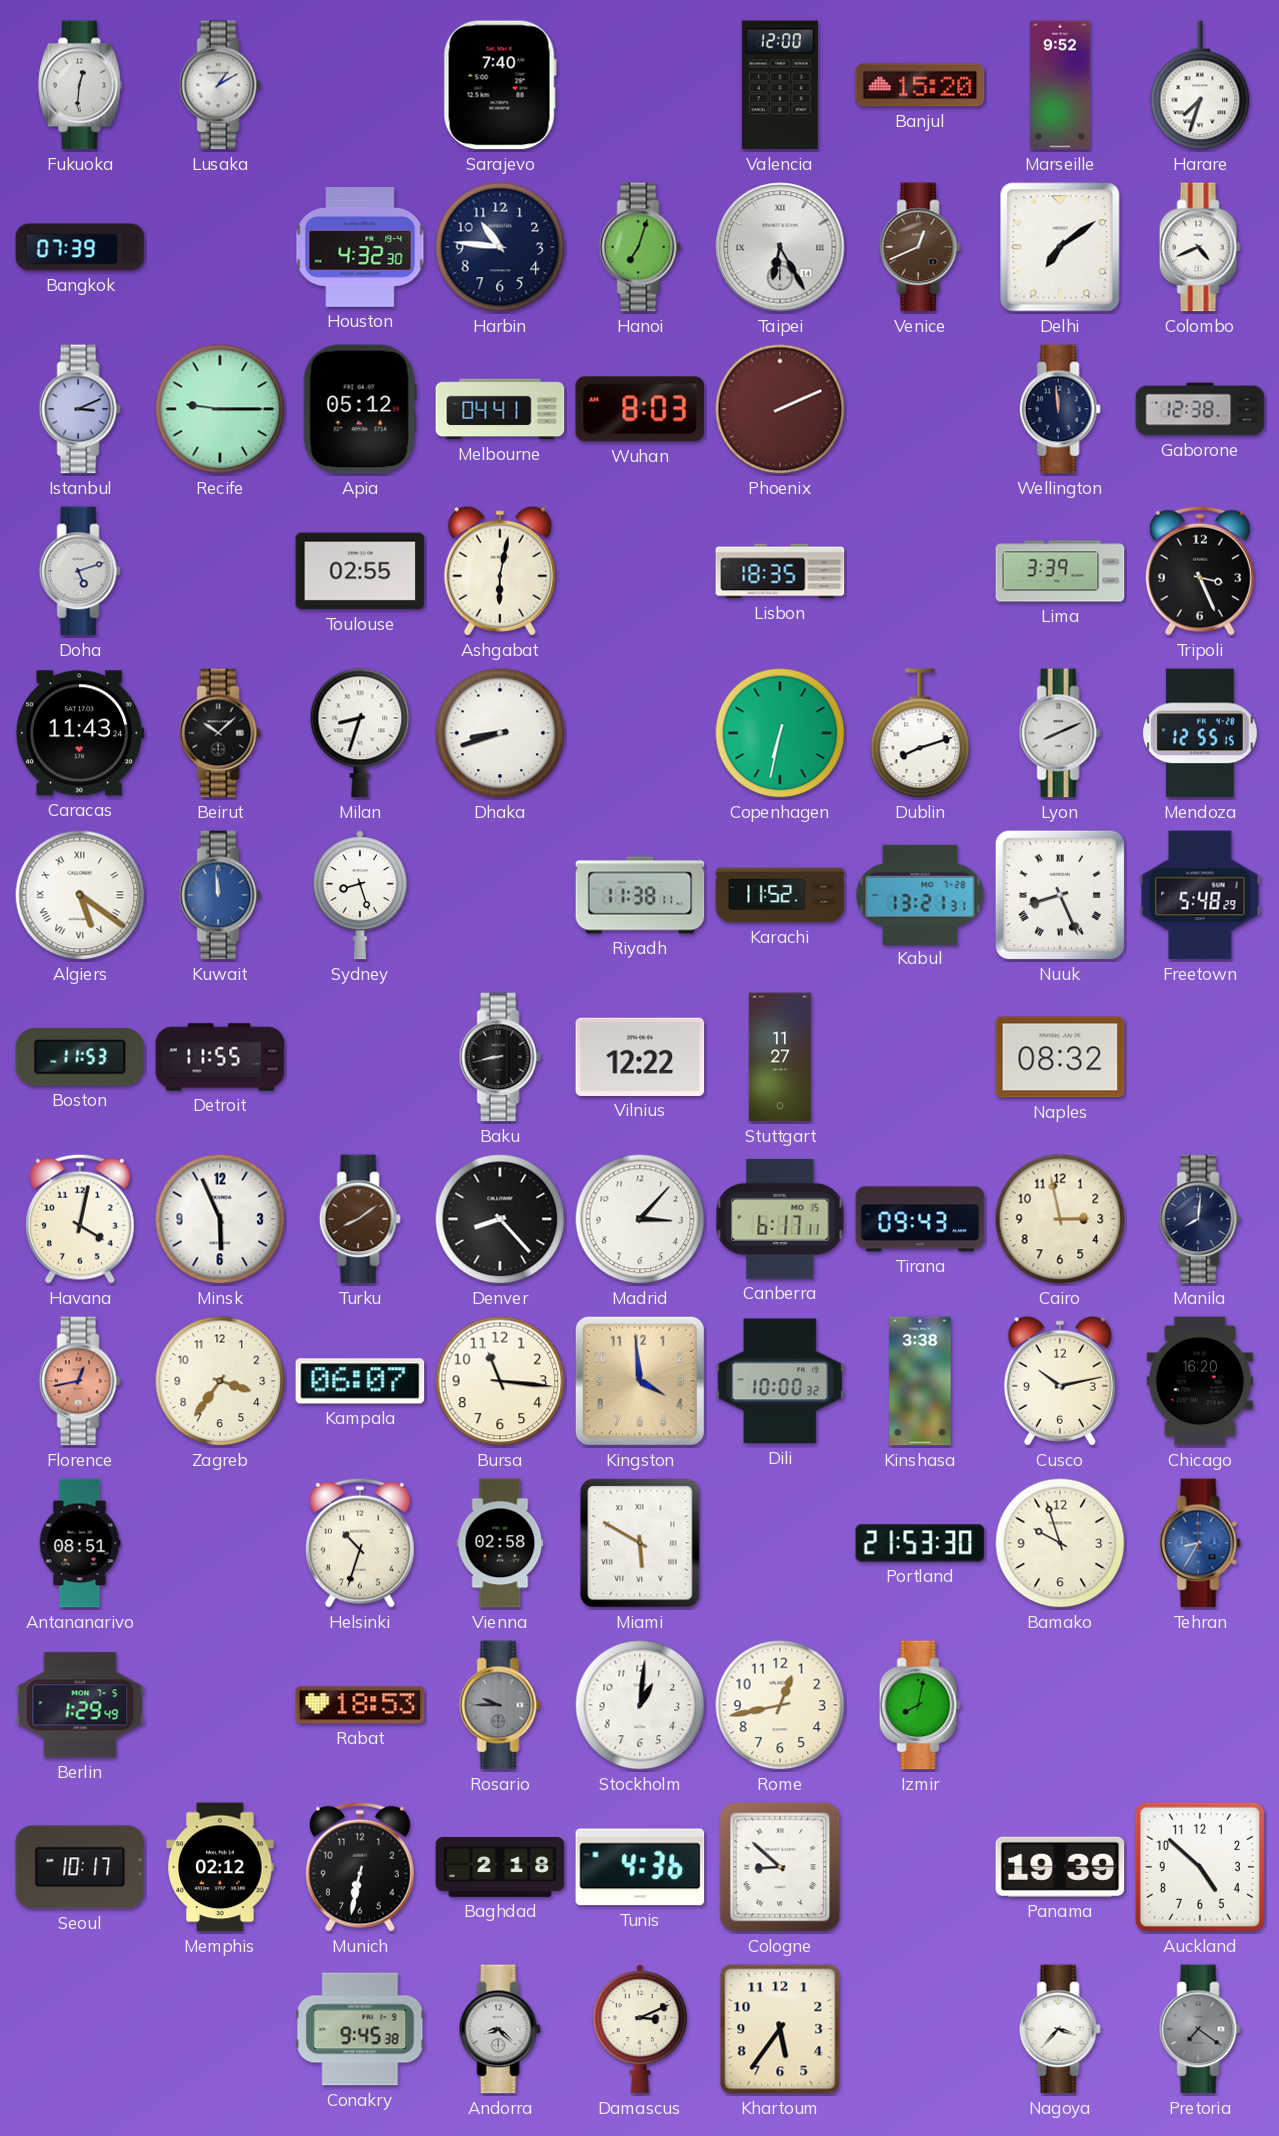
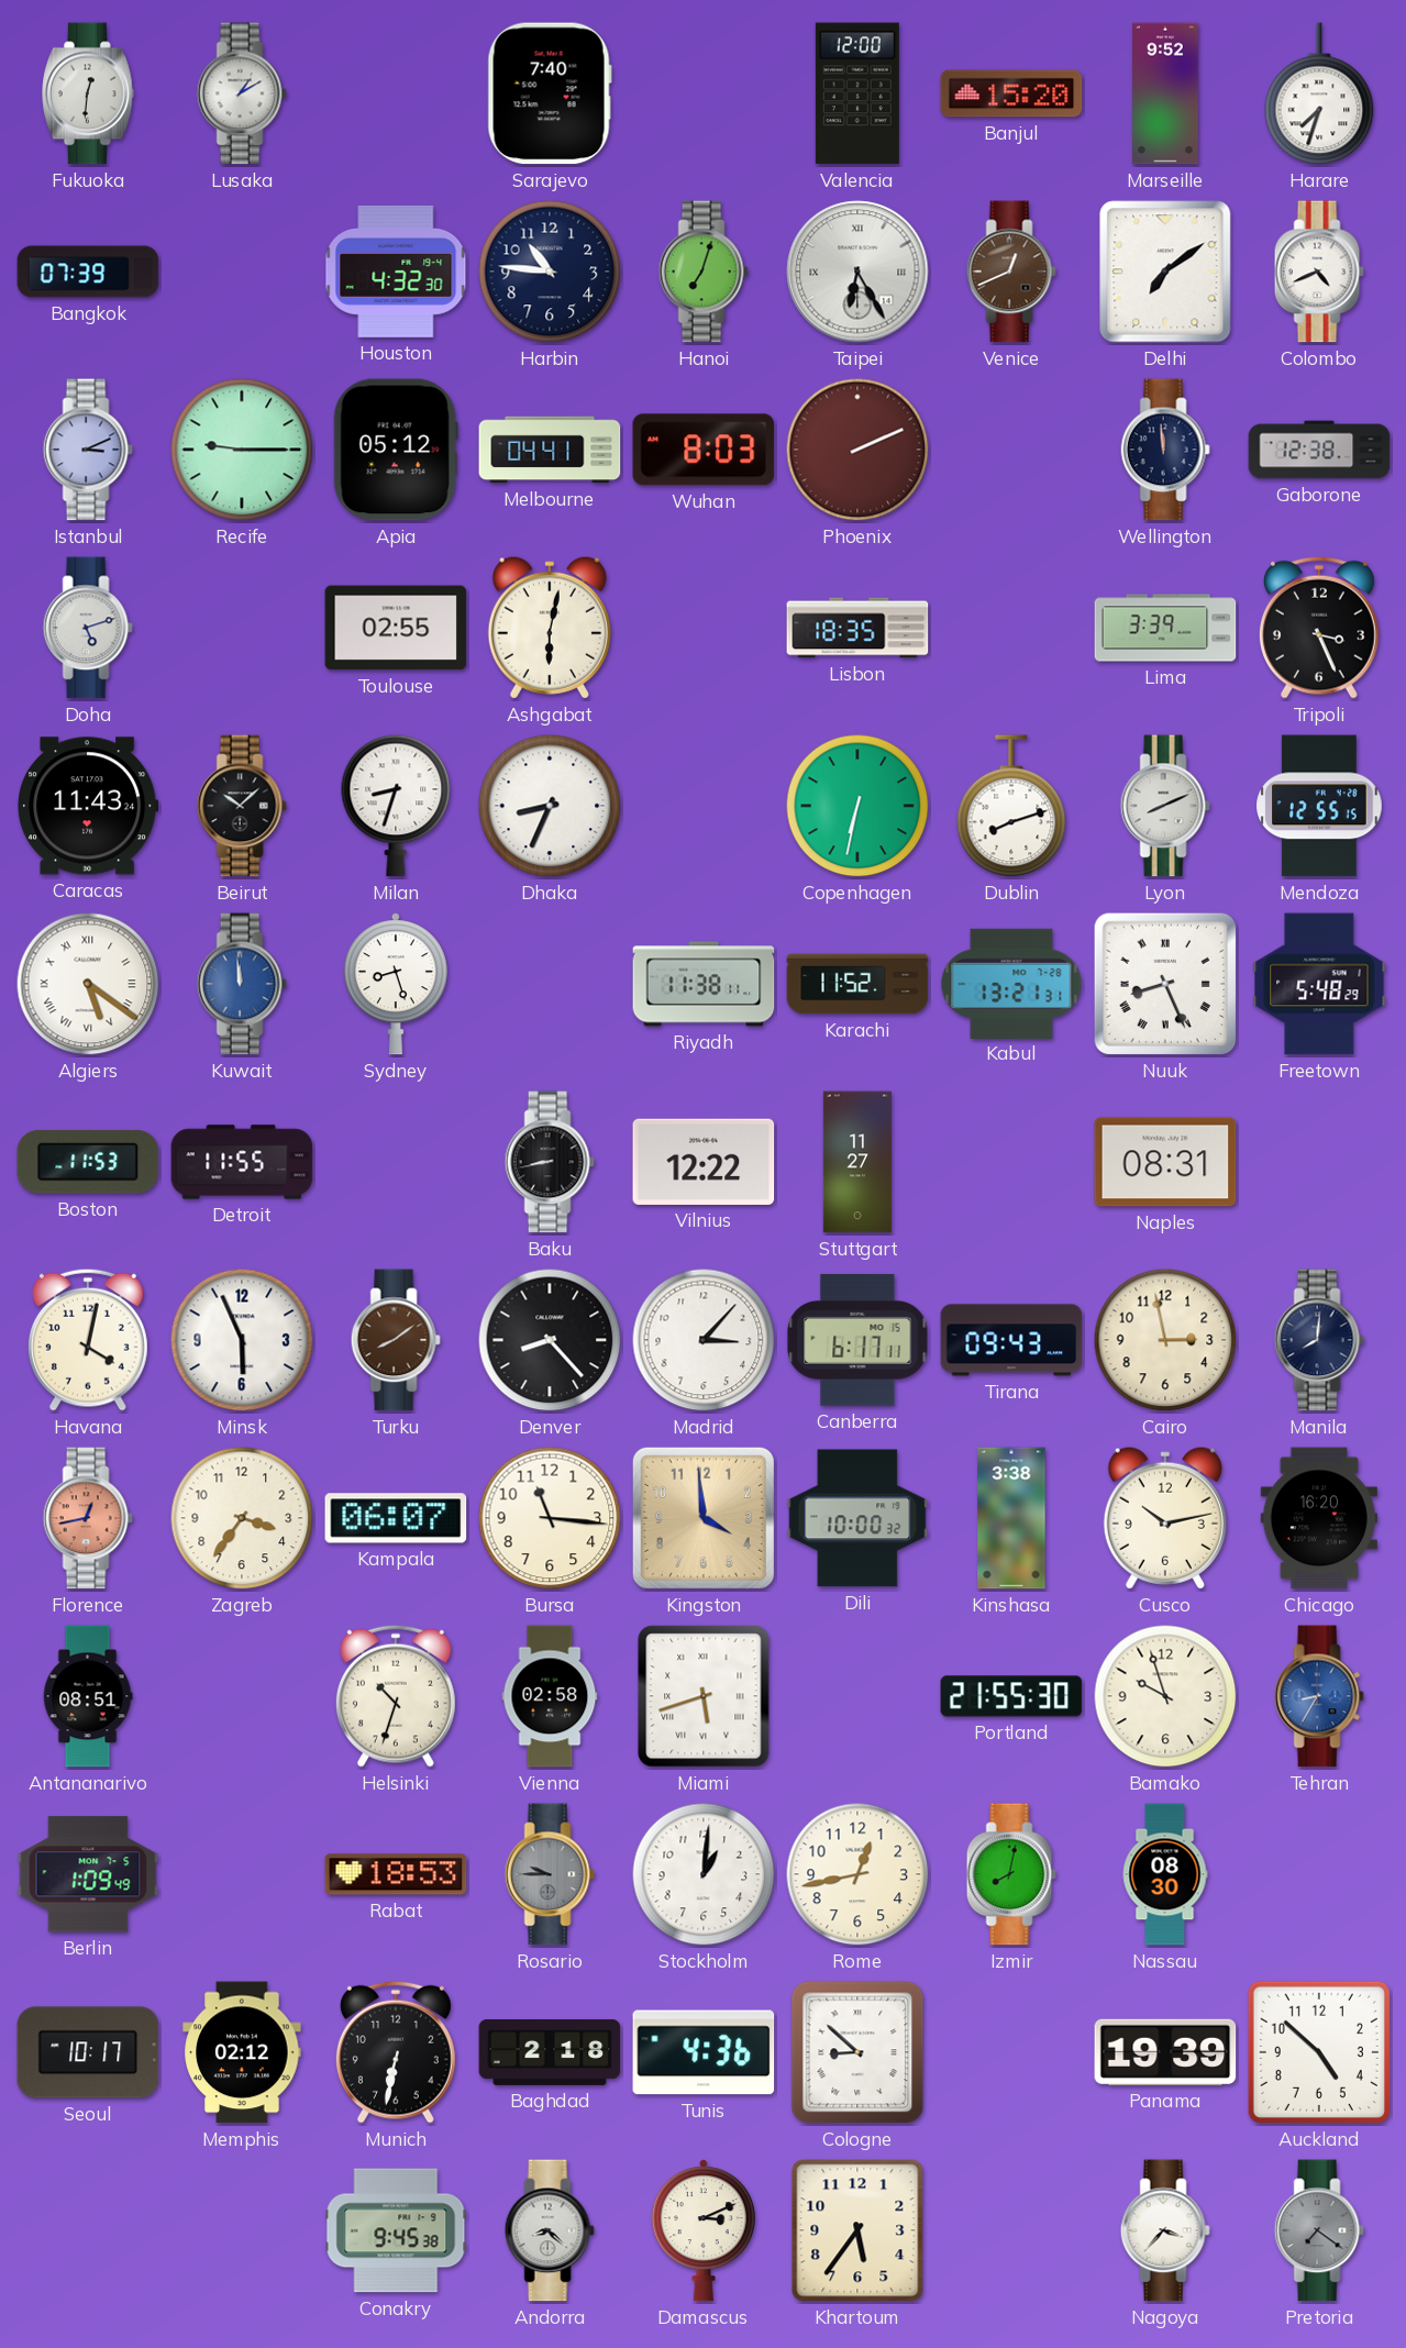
Dhaka: 8:42 -> 8:34
Naples: 08:32 -> 08:31
Miami: 5:50 -> 5:42
Portland: 21:53 -> 21:55
Berlin: 1:29 -> 1:09
Nassau: none -> 08:30
